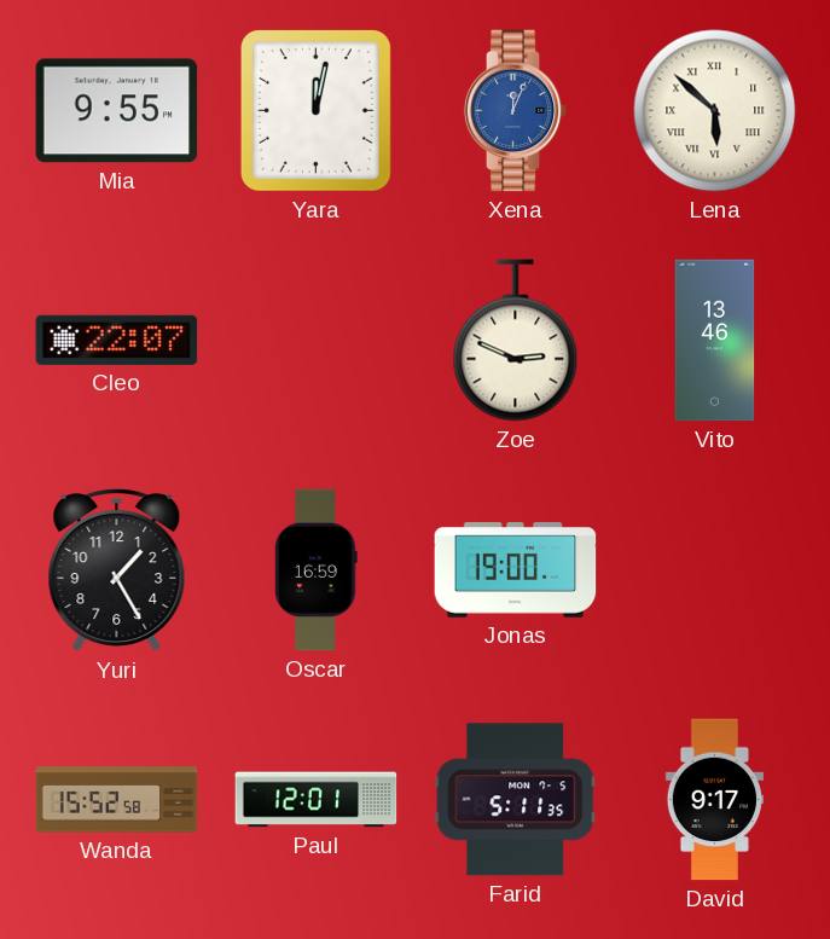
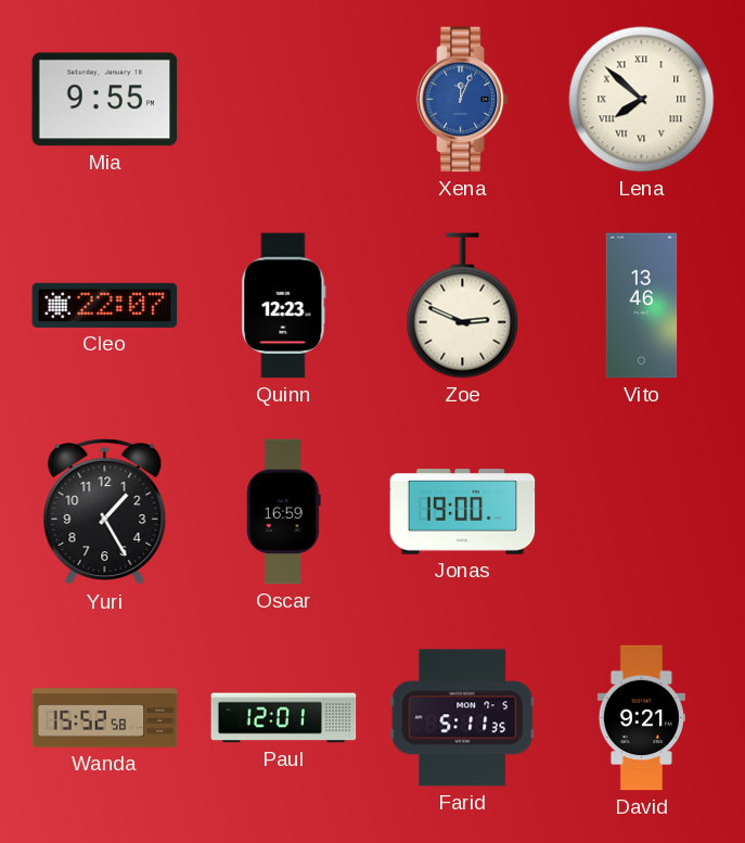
Yara: 12:02 -> none
Lena: 5:52 -> 7:52
Quinn: none -> 12:23
David: 9:17 -> 9:21
